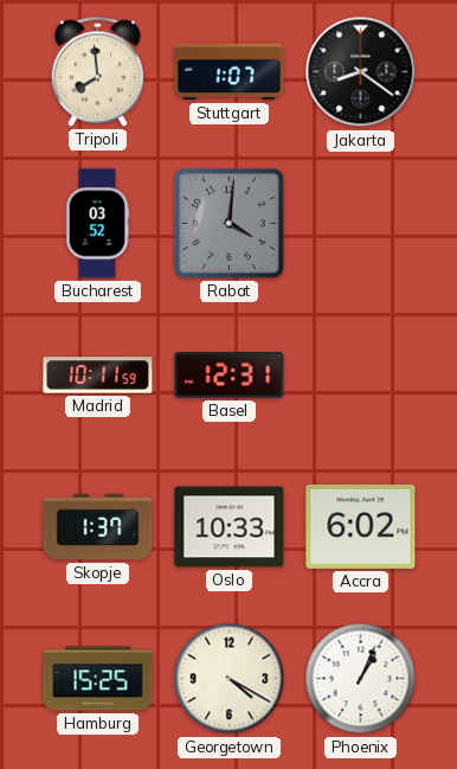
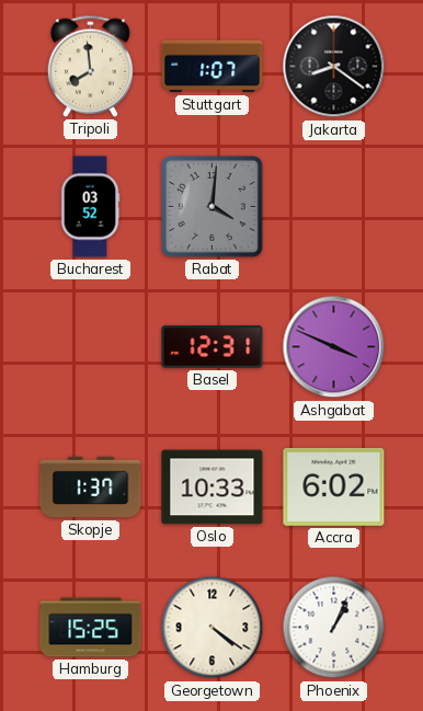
Madrid: 10:11 -> none
Ashgabat: none -> 3:49
Georgetown: 4:20 -> 4:21
